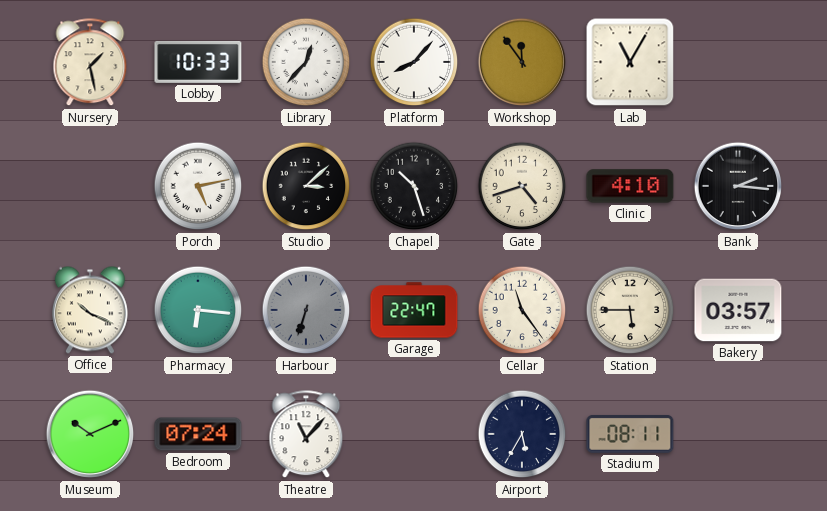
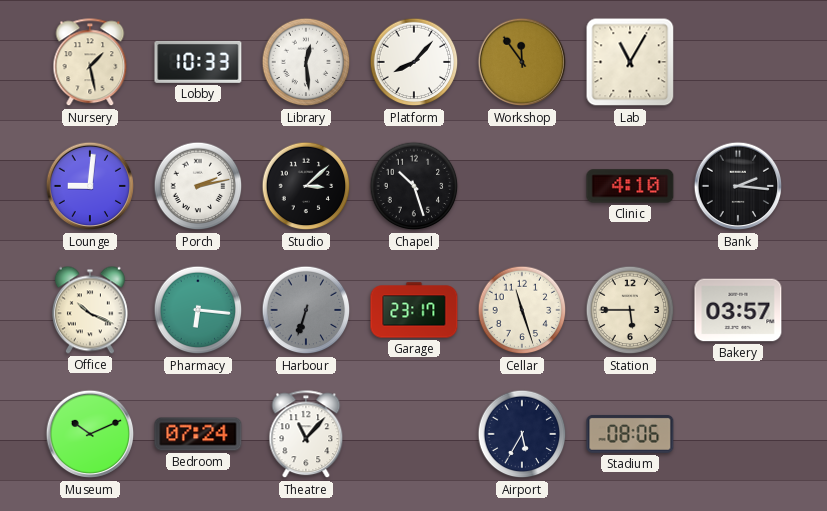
Library: 12:37 -> 12:29
Lounge: none -> 9:01
Porch: 5:13 -> 2:13
Gate: 4:42 -> none
Garage: 22:47 -> 23:17
Cellar: 11:24 -> 11:27
Stadium: 08:11 -> 08:06
